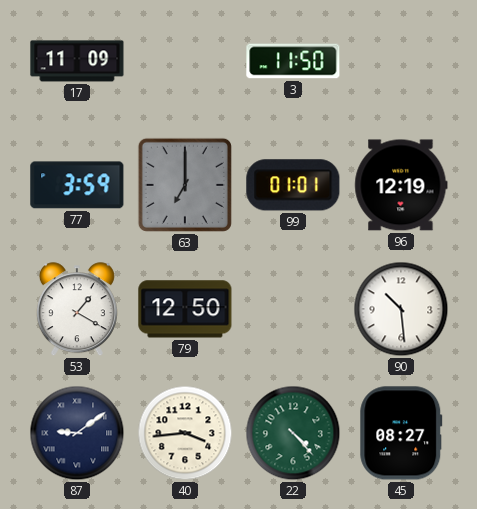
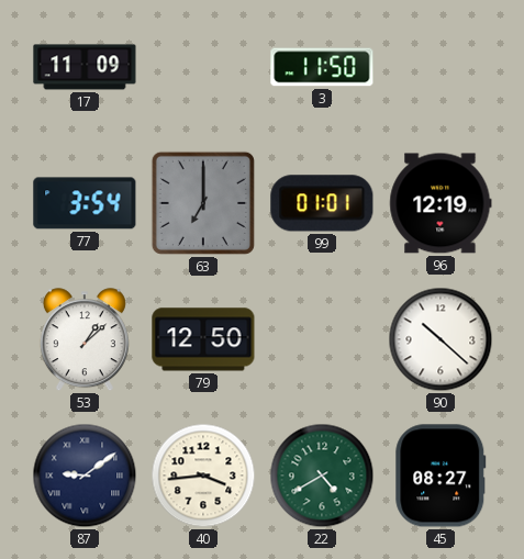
77: 3:59 -> 3:54
53: 1:20 -> 1:08
90: 10:29 -> 10:22
22: 4:23 -> 4:40
